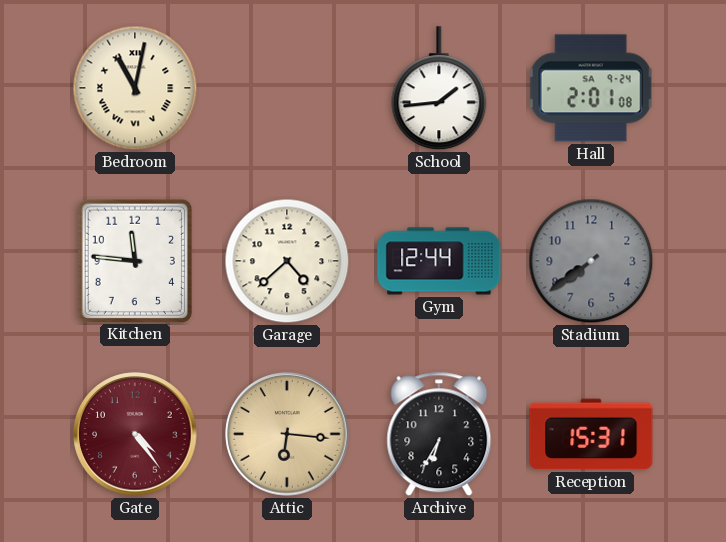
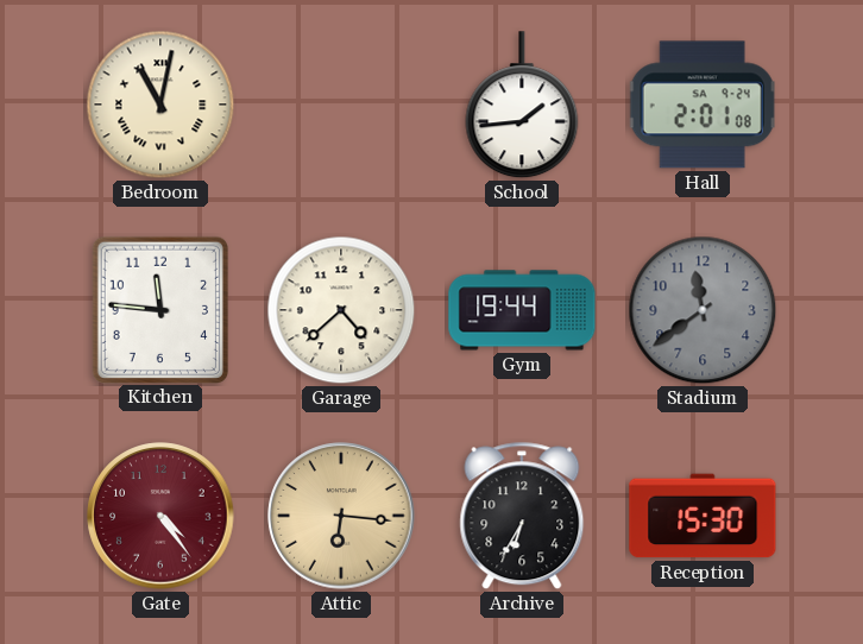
Gym: 12:44 -> 19:44
Stadium: 7:39 -> 11:39
Reception: 15:31 -> 15:30
